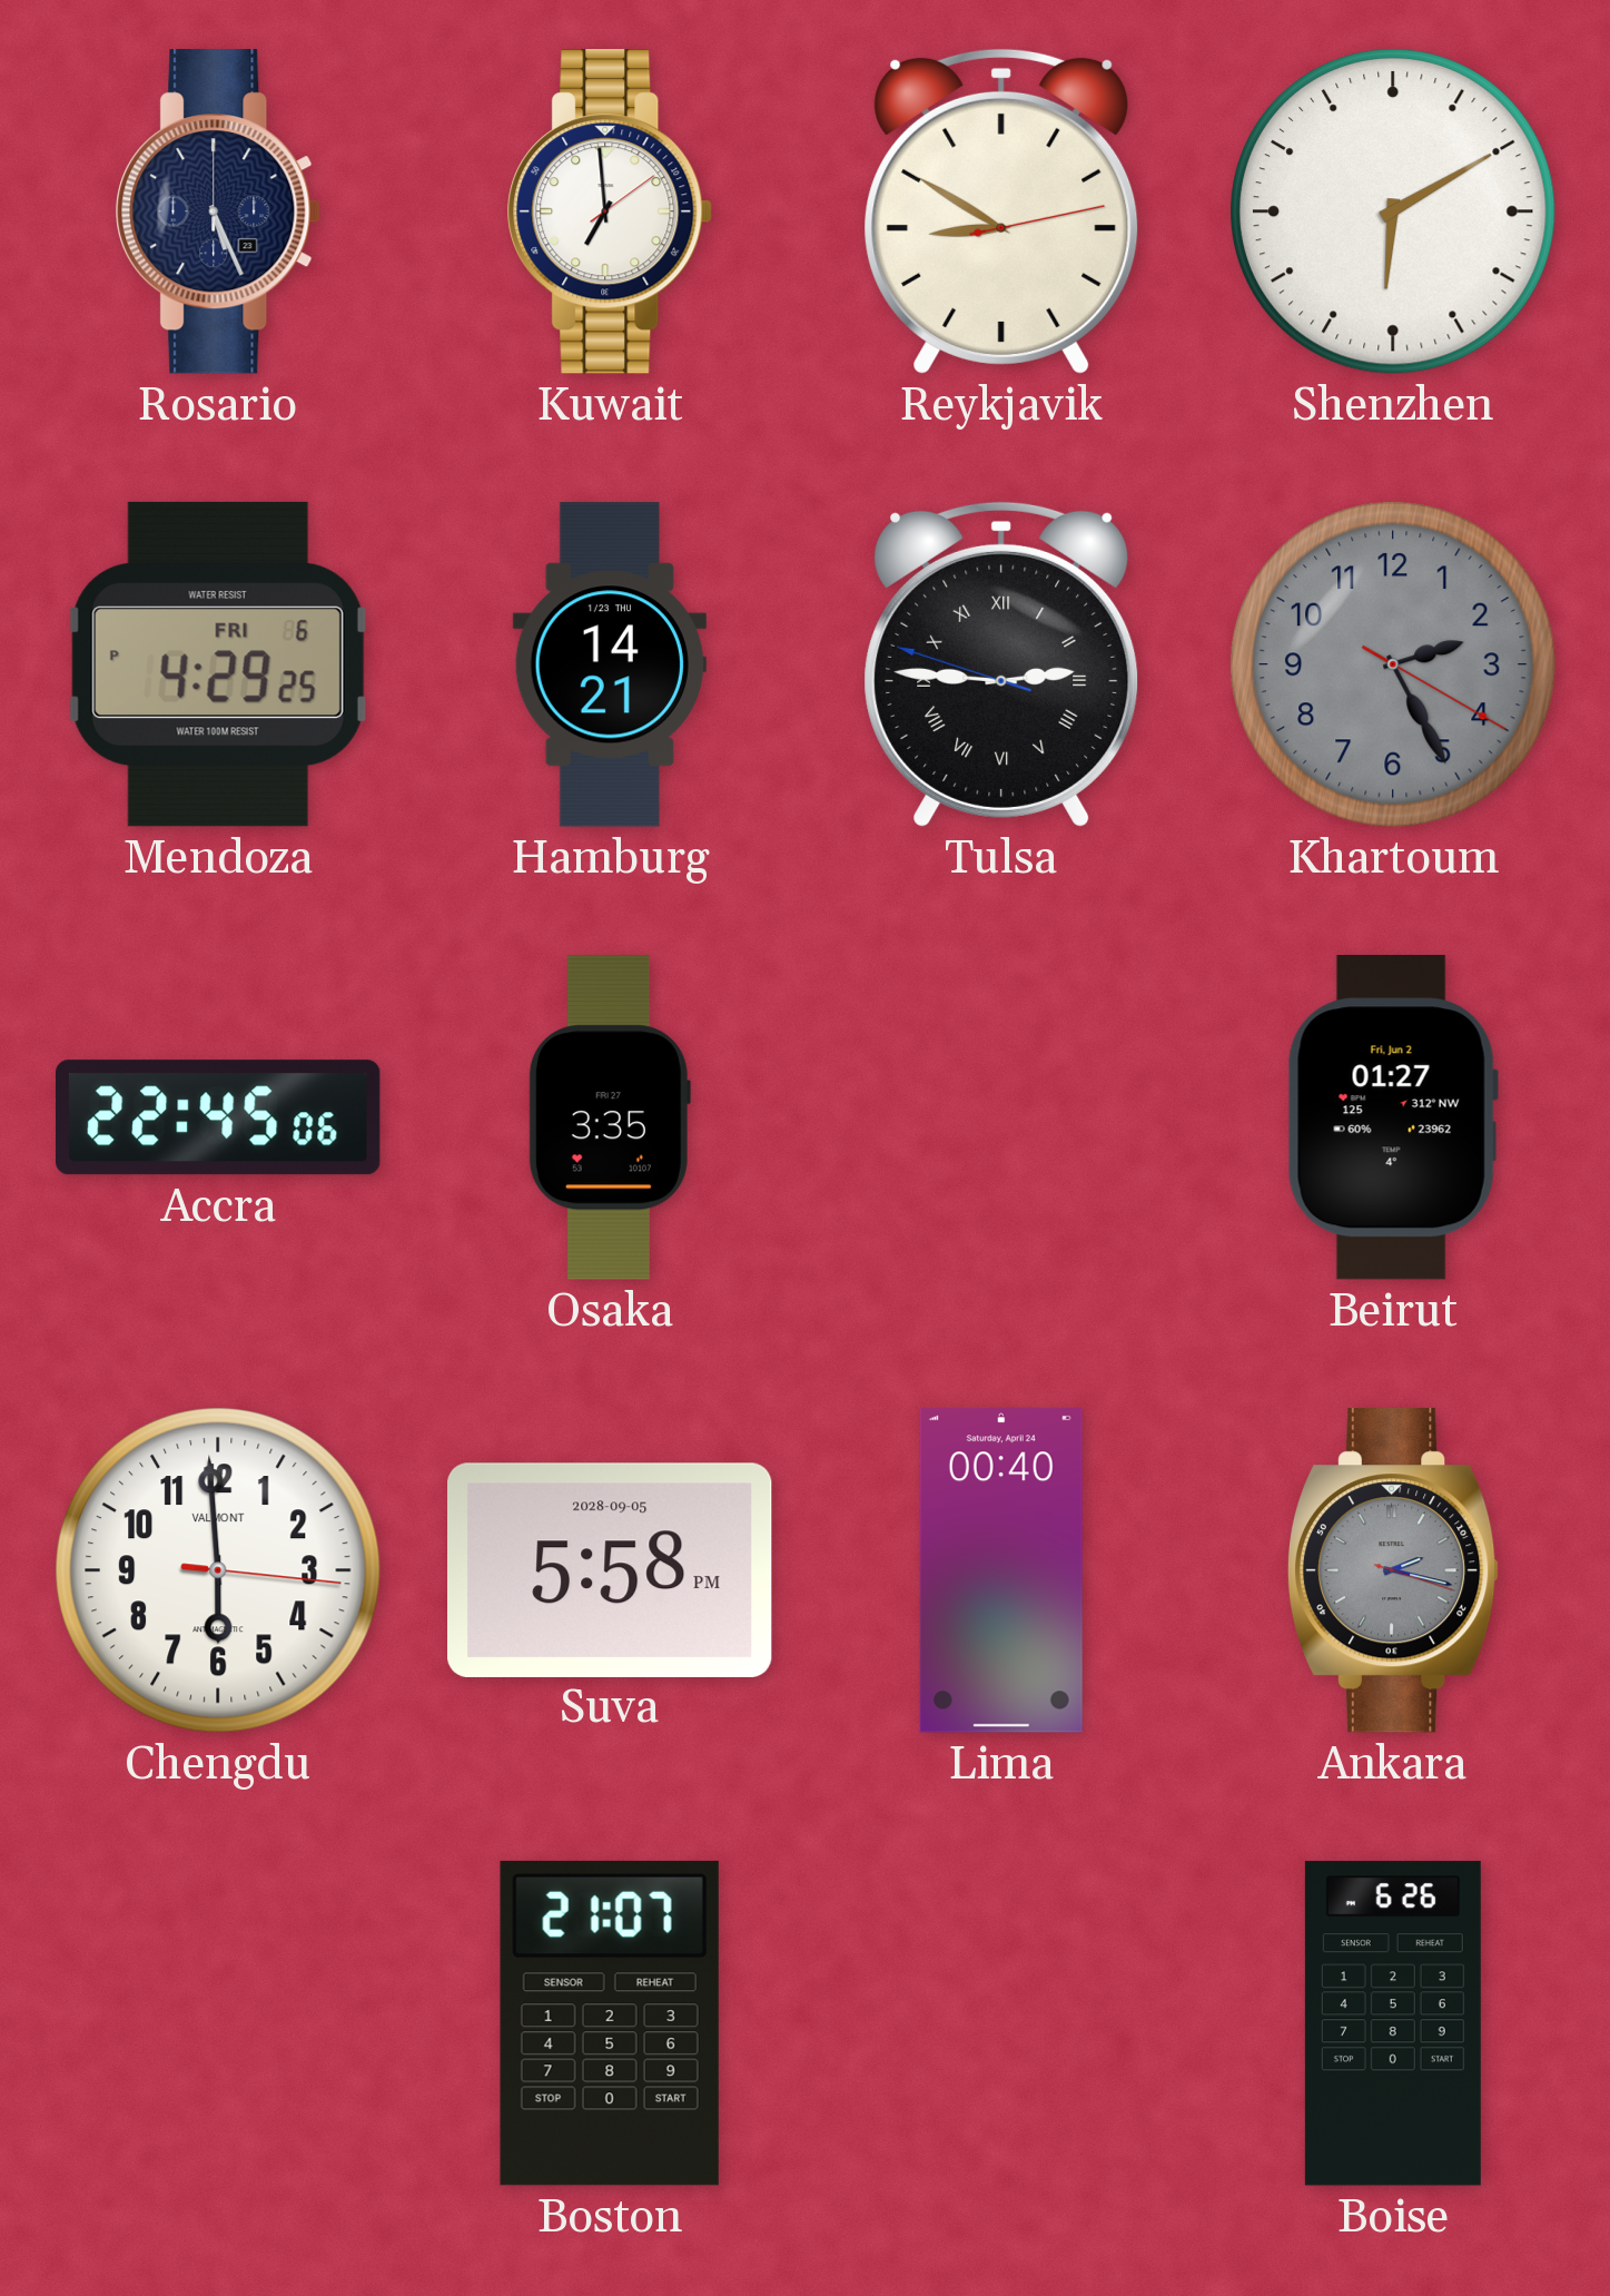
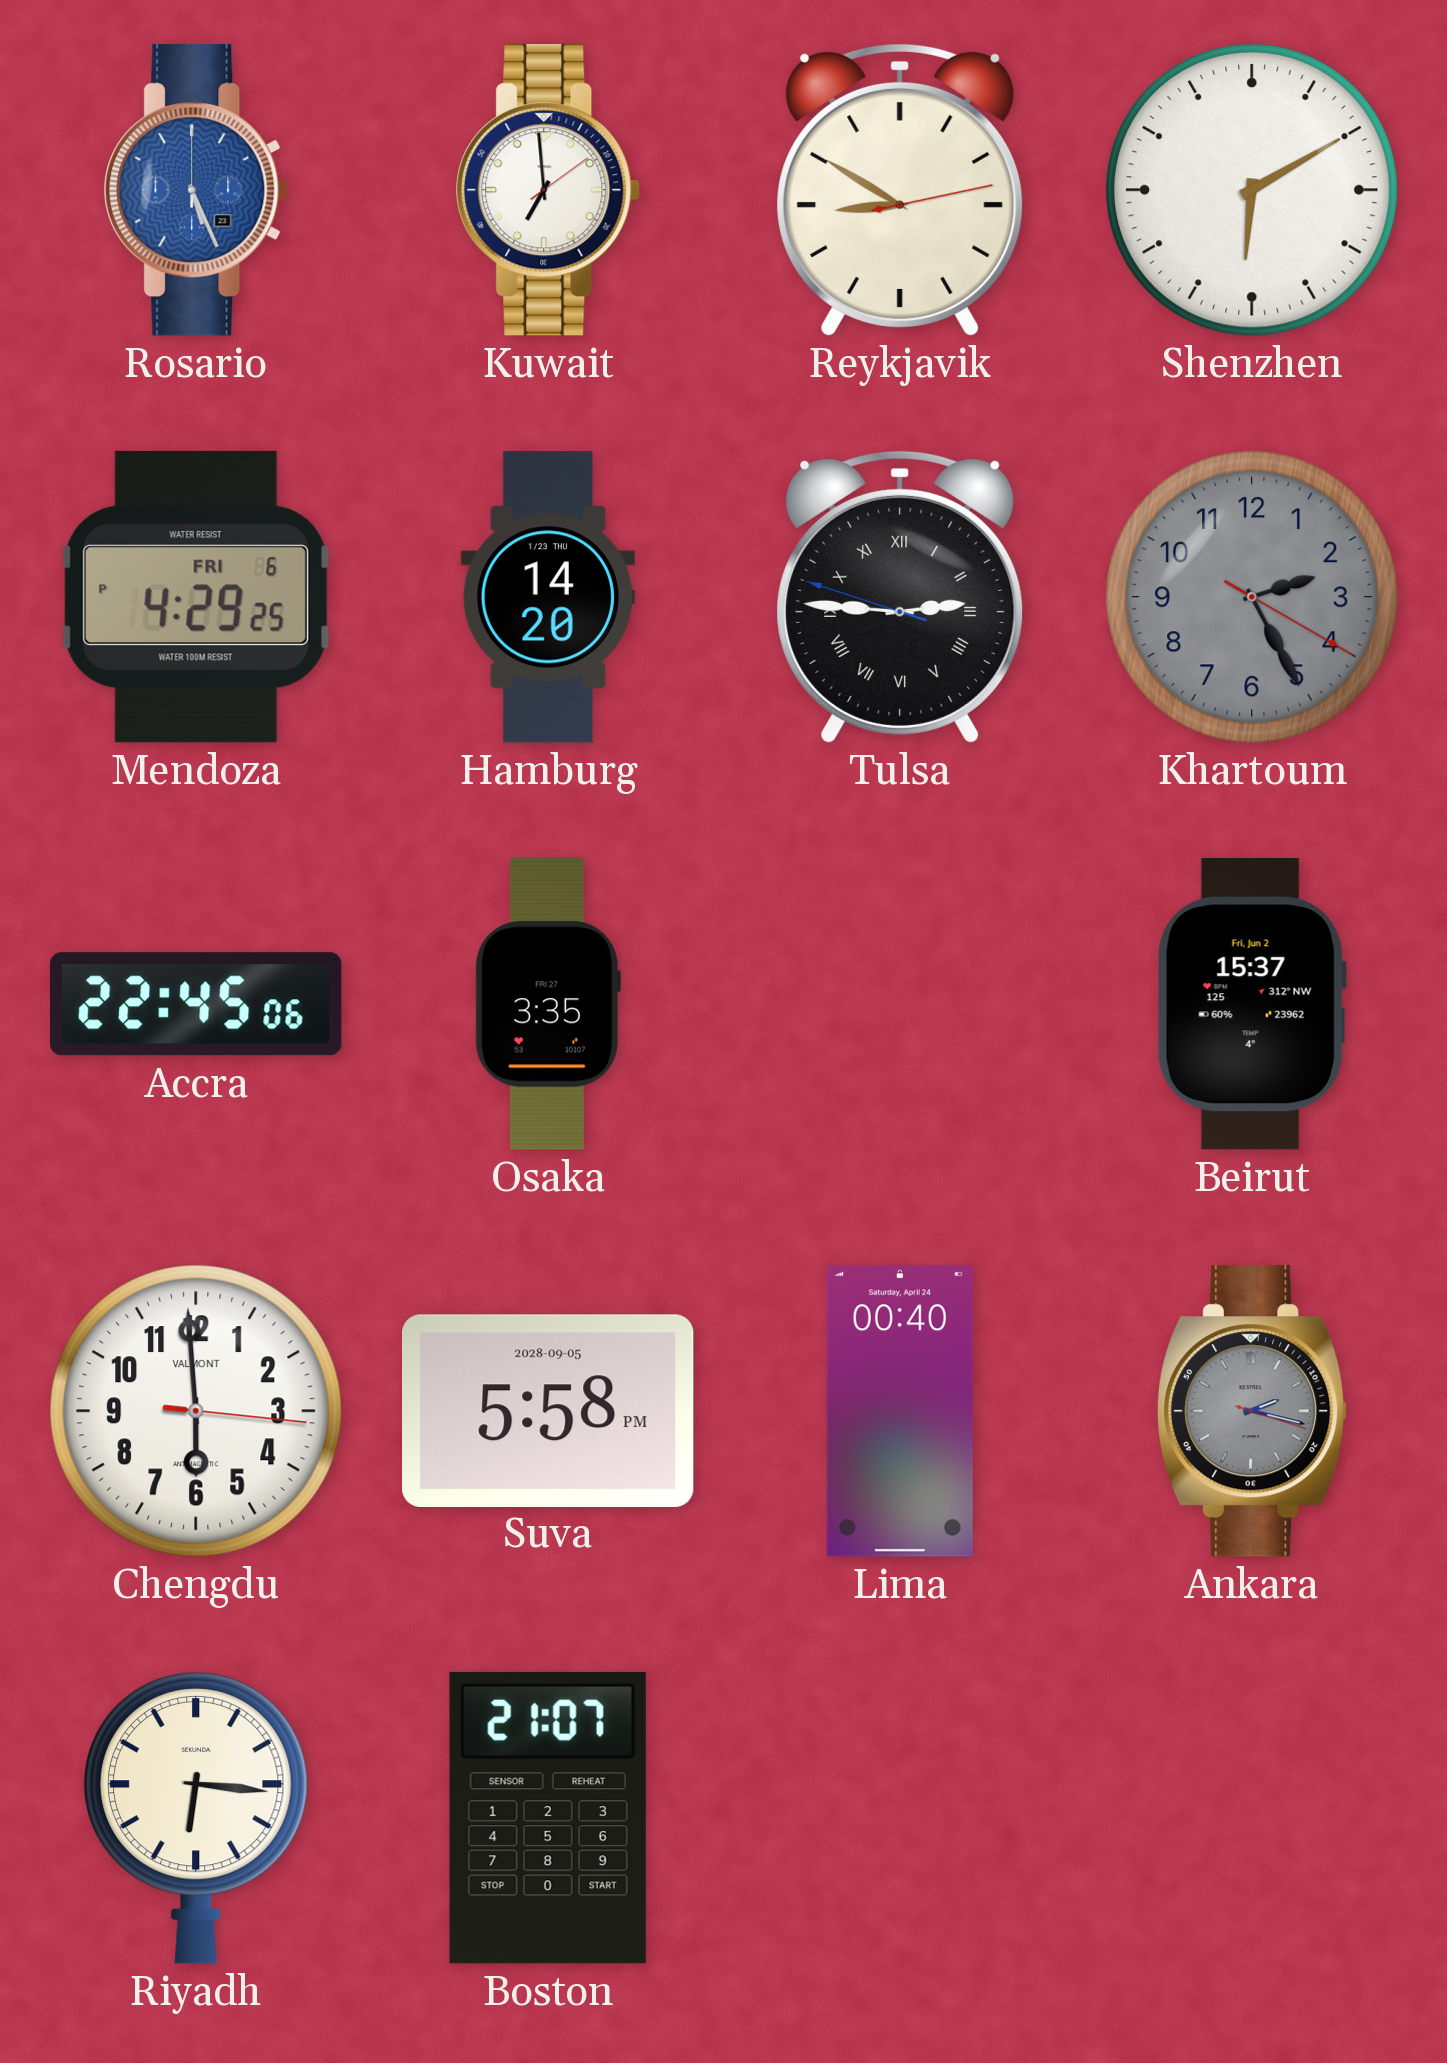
Rosario dial: navy -> blue
Hamburg: 14:21 -> 14:20
Beirut: 01:27 -> 15:37
Riyadh: none -> 6:16
Boise: 6:26 -> none
